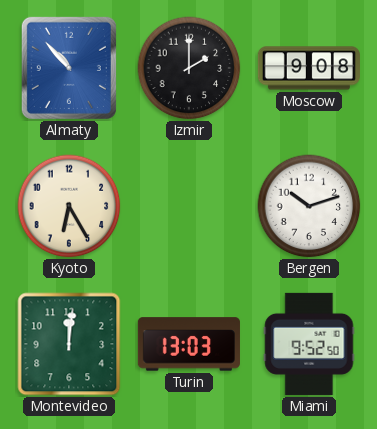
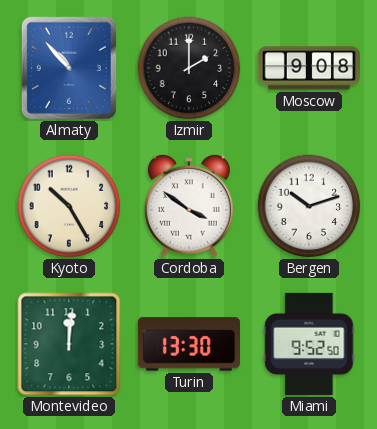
Kyoto: 6:25 -> 10:25
Cordoba: none -> 3:51
Turin: 13:03 -> 13:30
